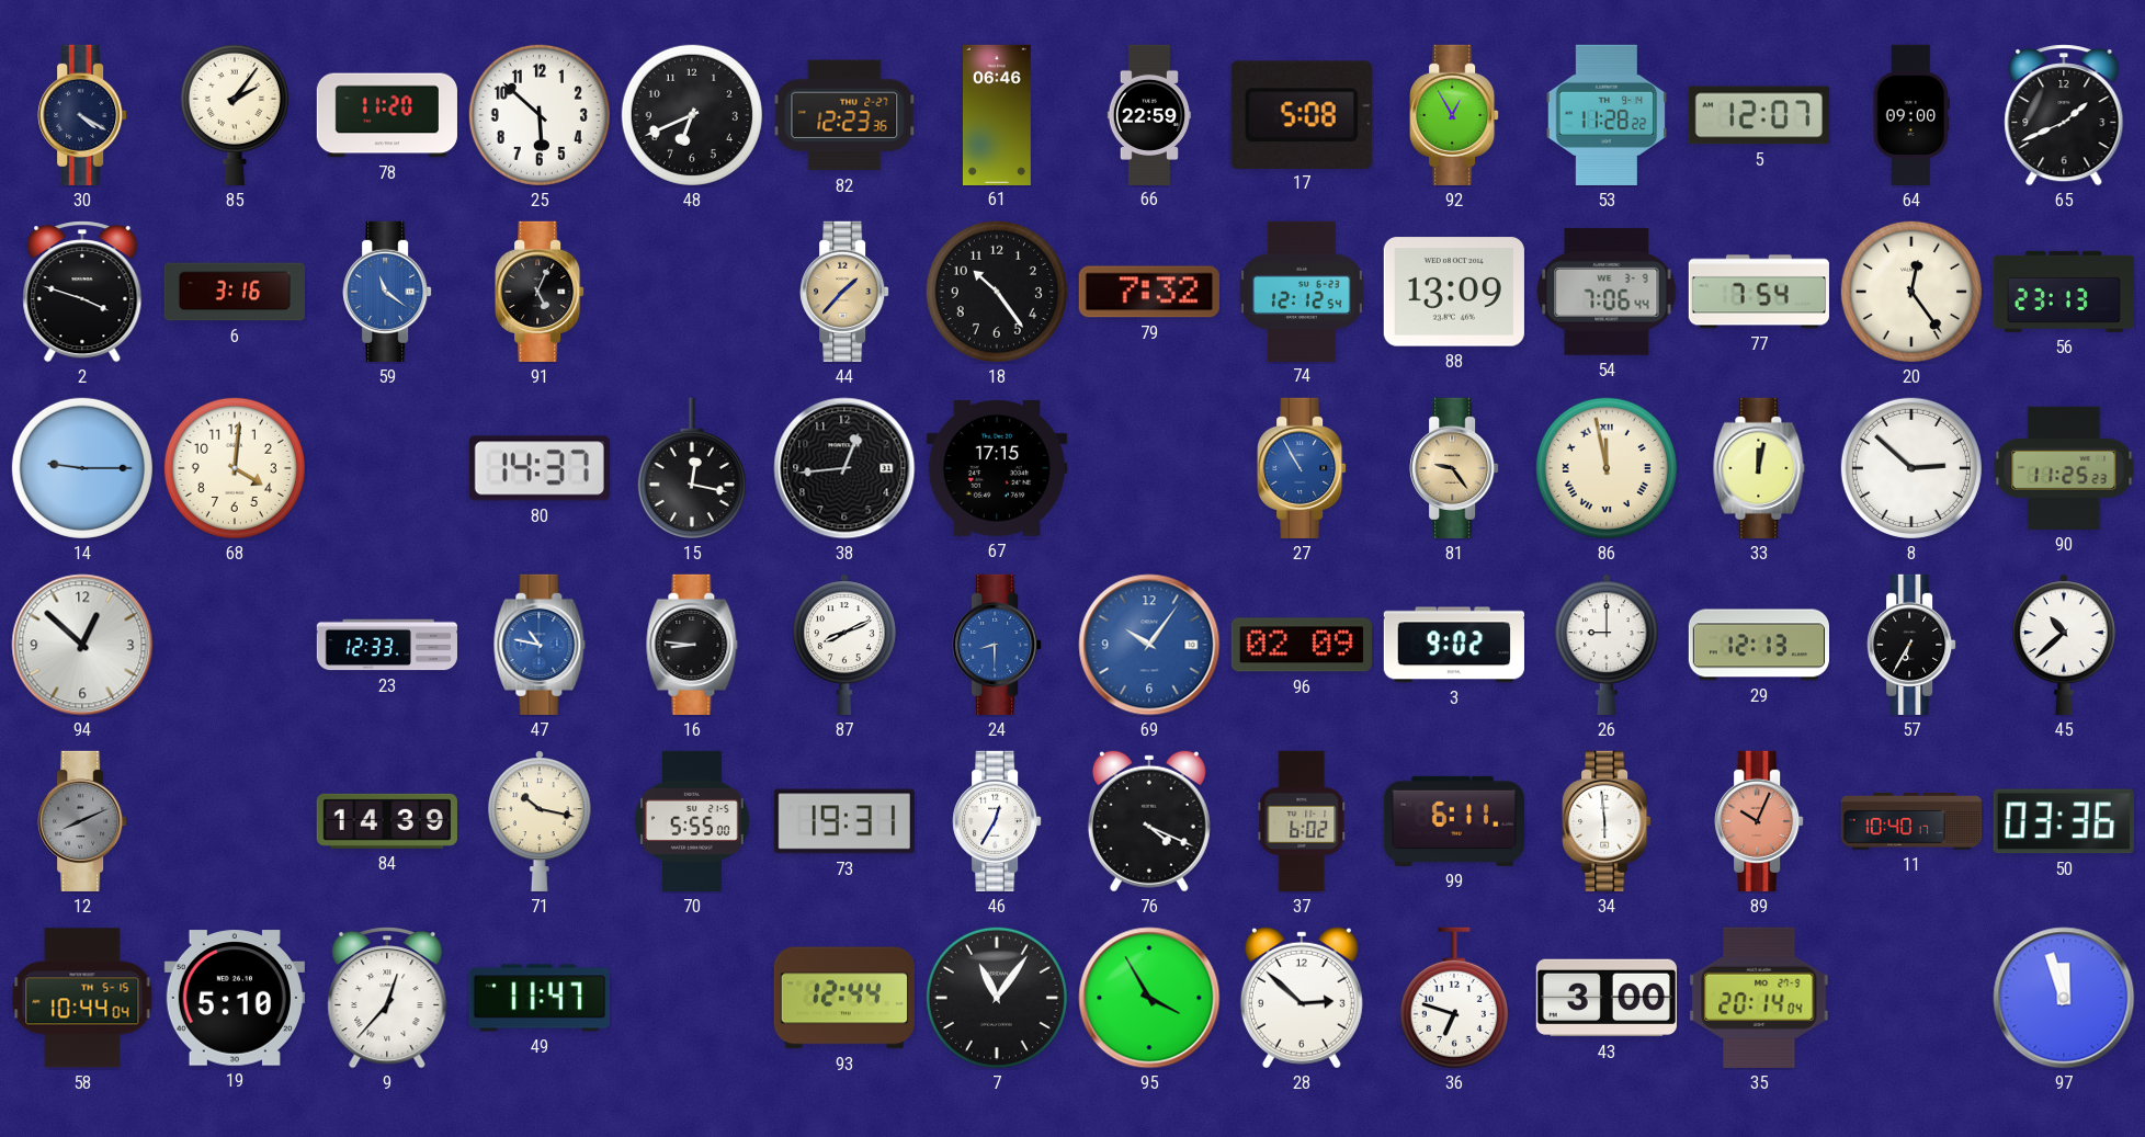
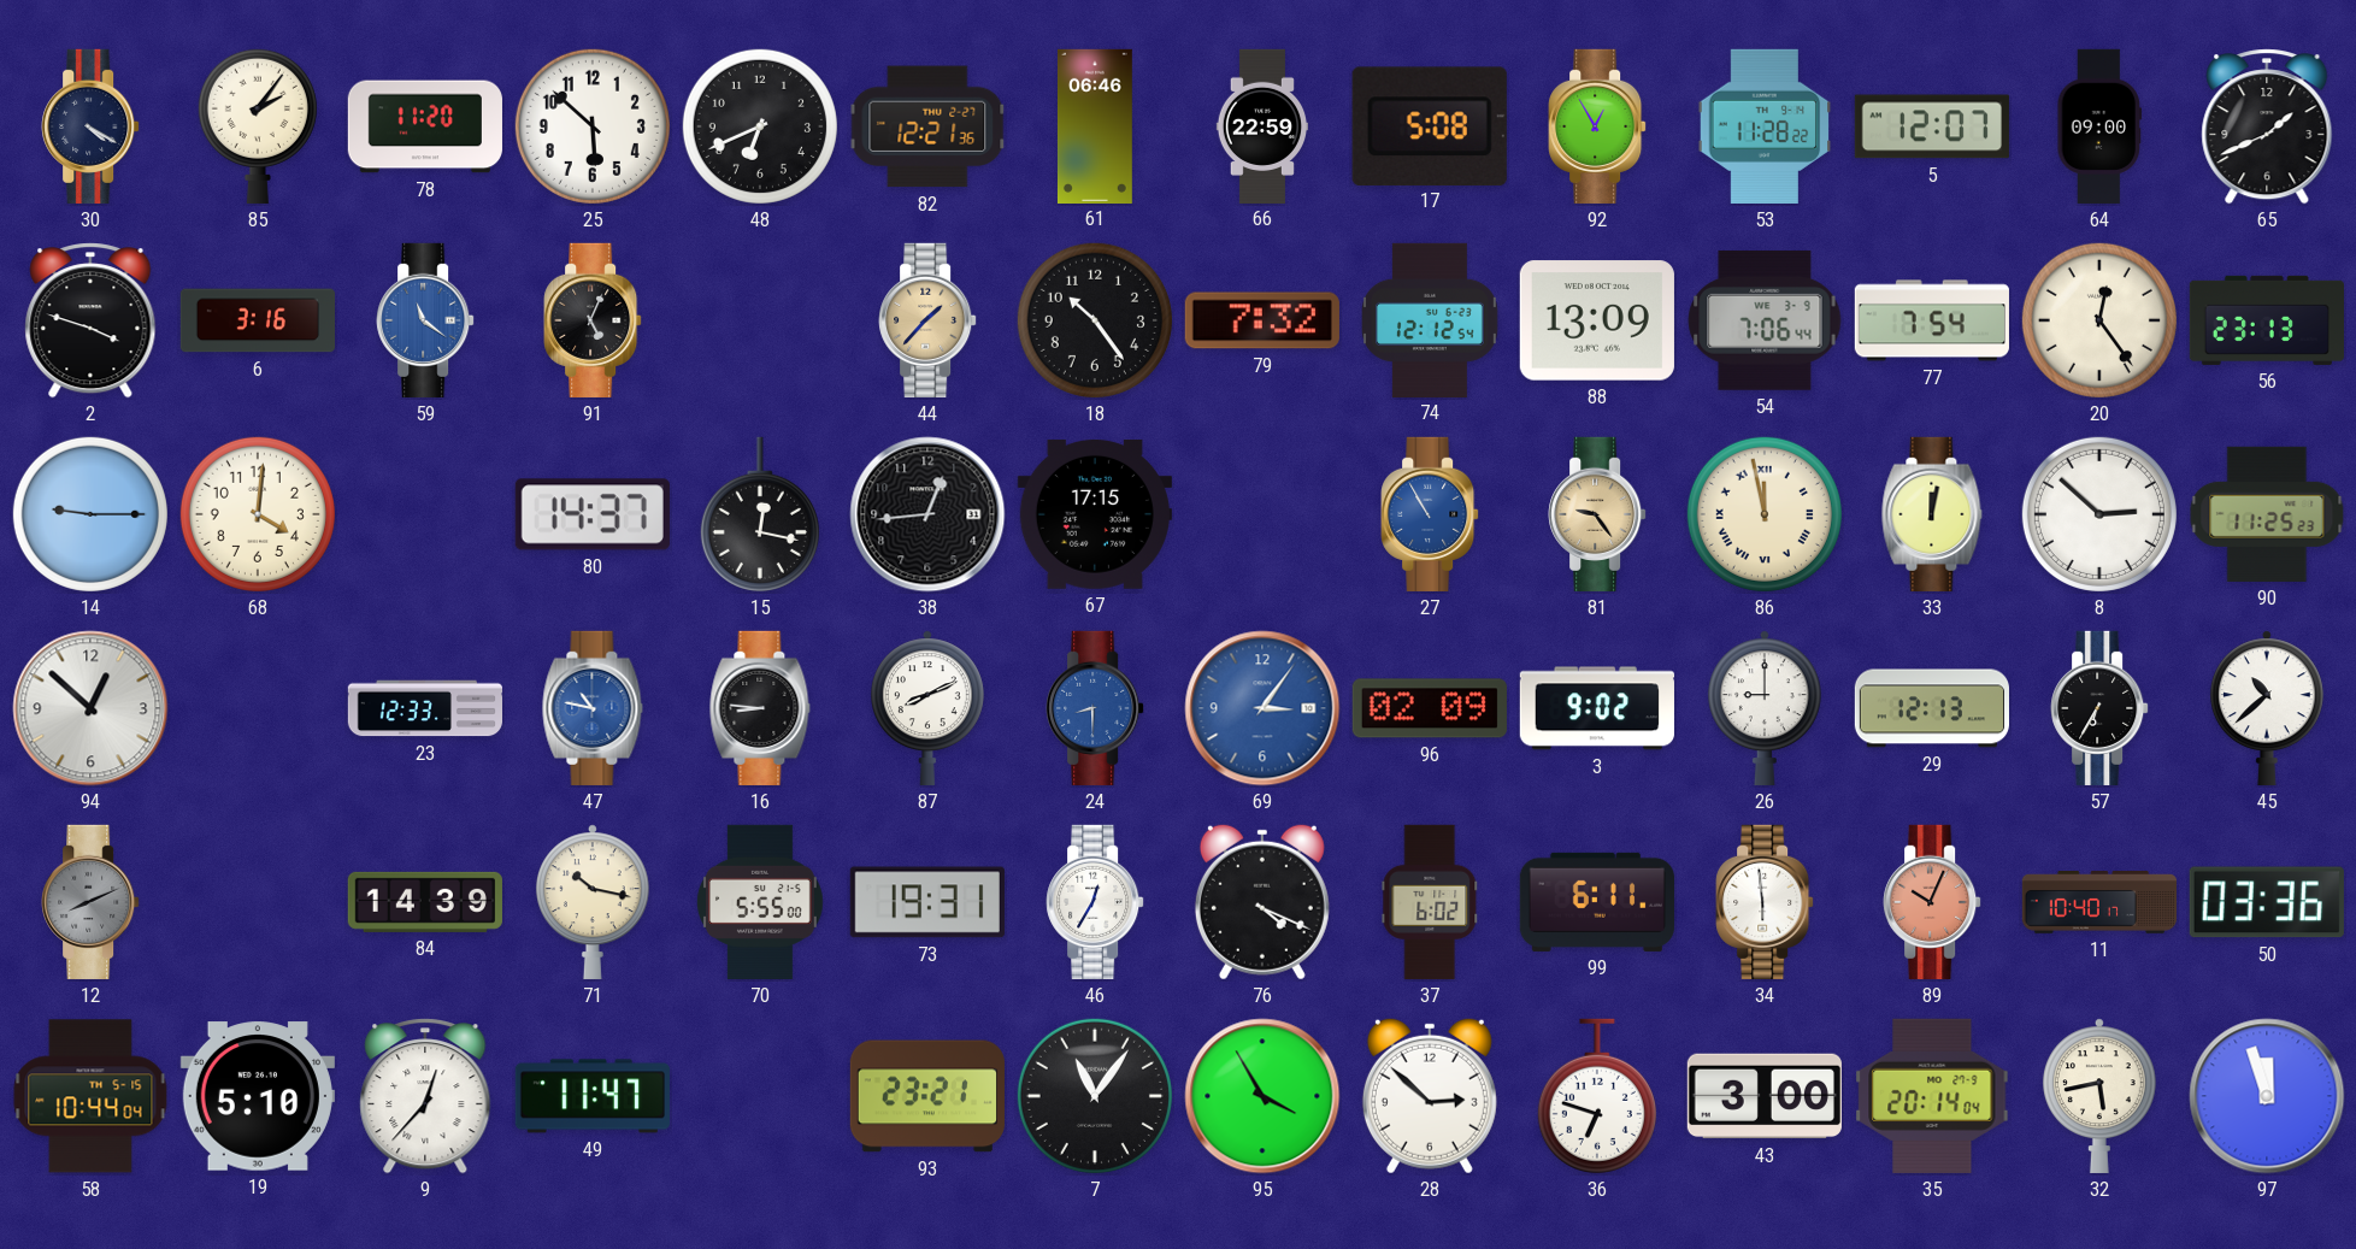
82: 12:23 -> 12:21
69: 10:06 -> 3:06
93: 12:44 -> 23:21
32: none -> 5:43
